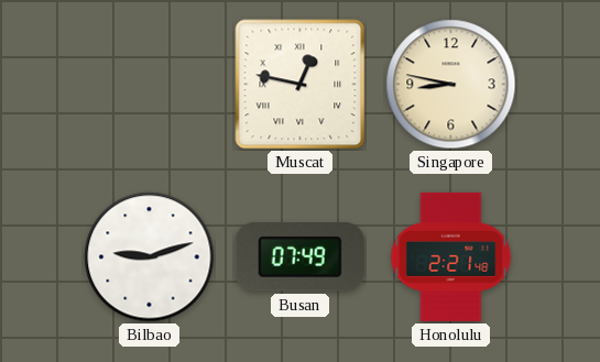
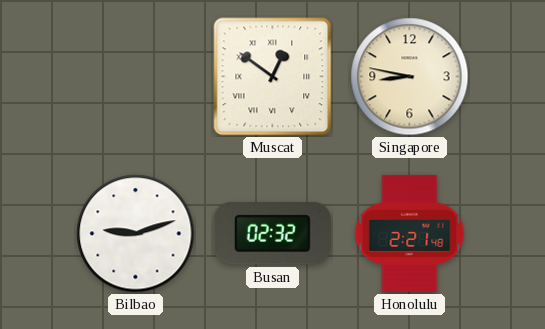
Muscat: 12:47 -> 12:51
Busan: 07:49 -> 02:32
